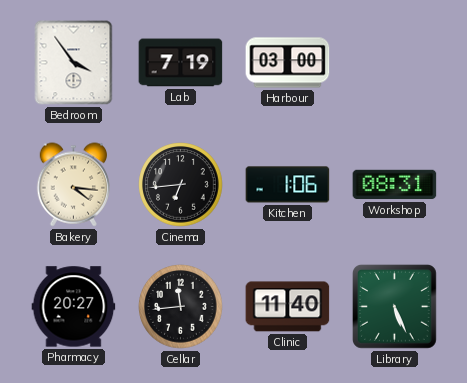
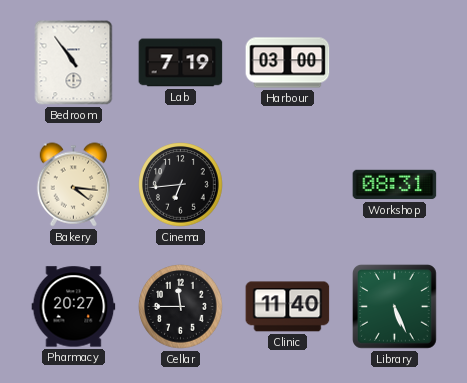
Bedroom: 3:54 -> 10:54
Kitchen: 1:06 -> none
Cellar: 11:44 -> 11:45
